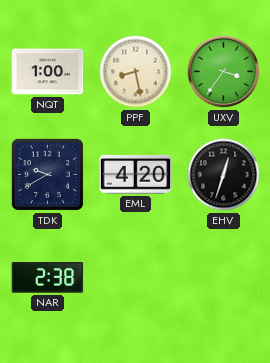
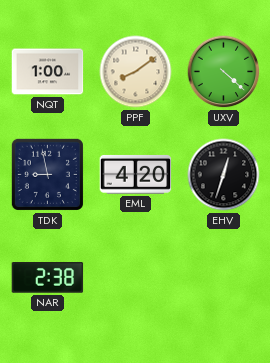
PPF: 8:28 -> 8:09
UXV: 3:36 -> 4:22
TDK: 9:40 -> 8:58
